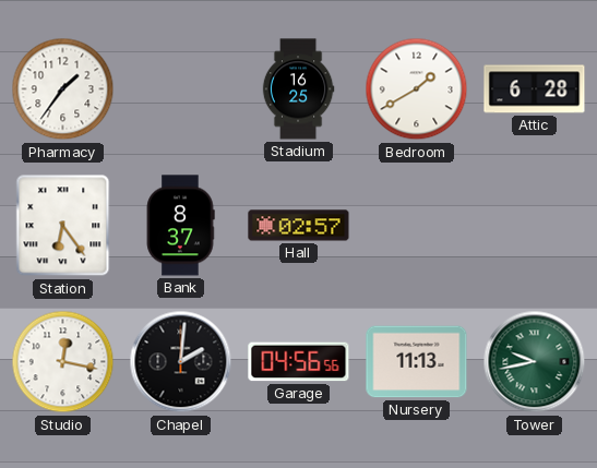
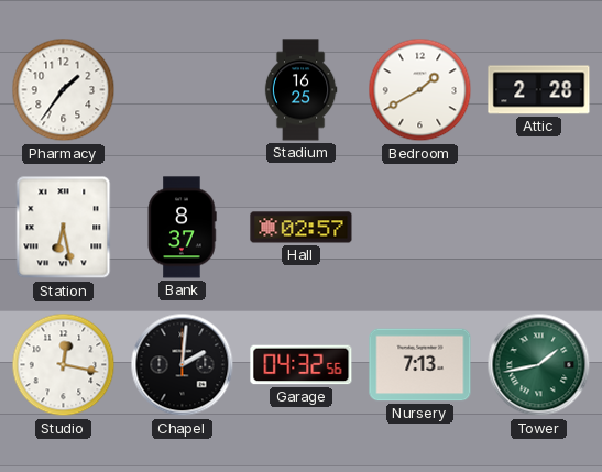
Attic: 6:28 -> 2:28
Station: 6:24 -> 6:28
Garage: 04:56 -> 04:32
Nursery: 11:13 -> 7:13
Tower: 9:43 -> 1:43
